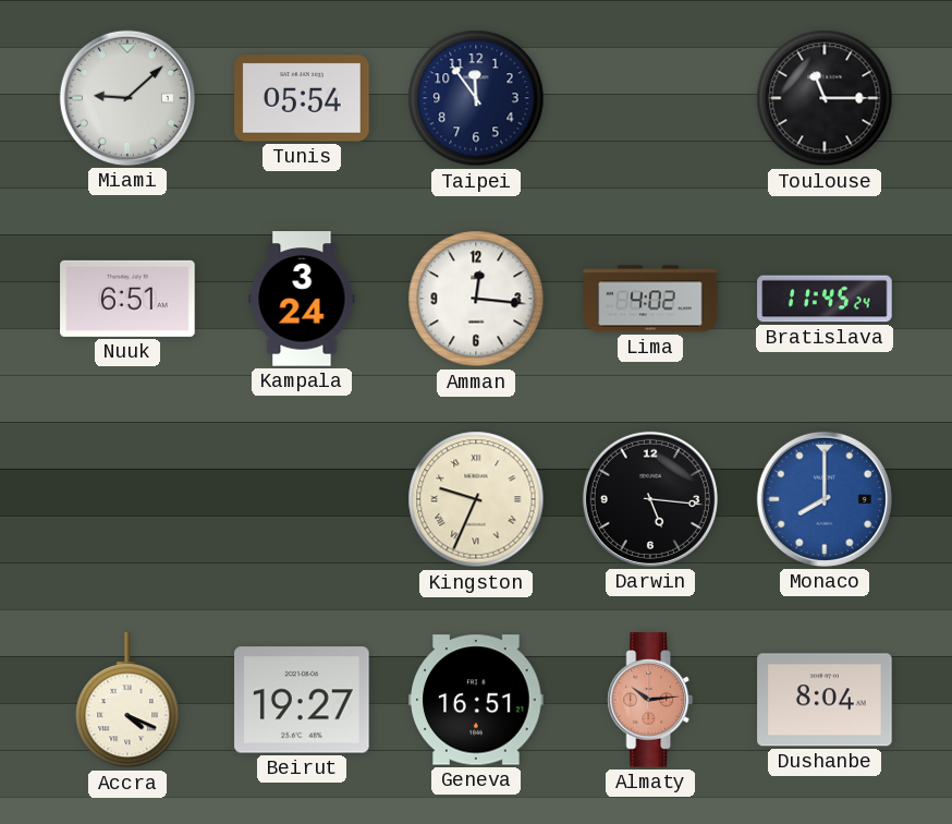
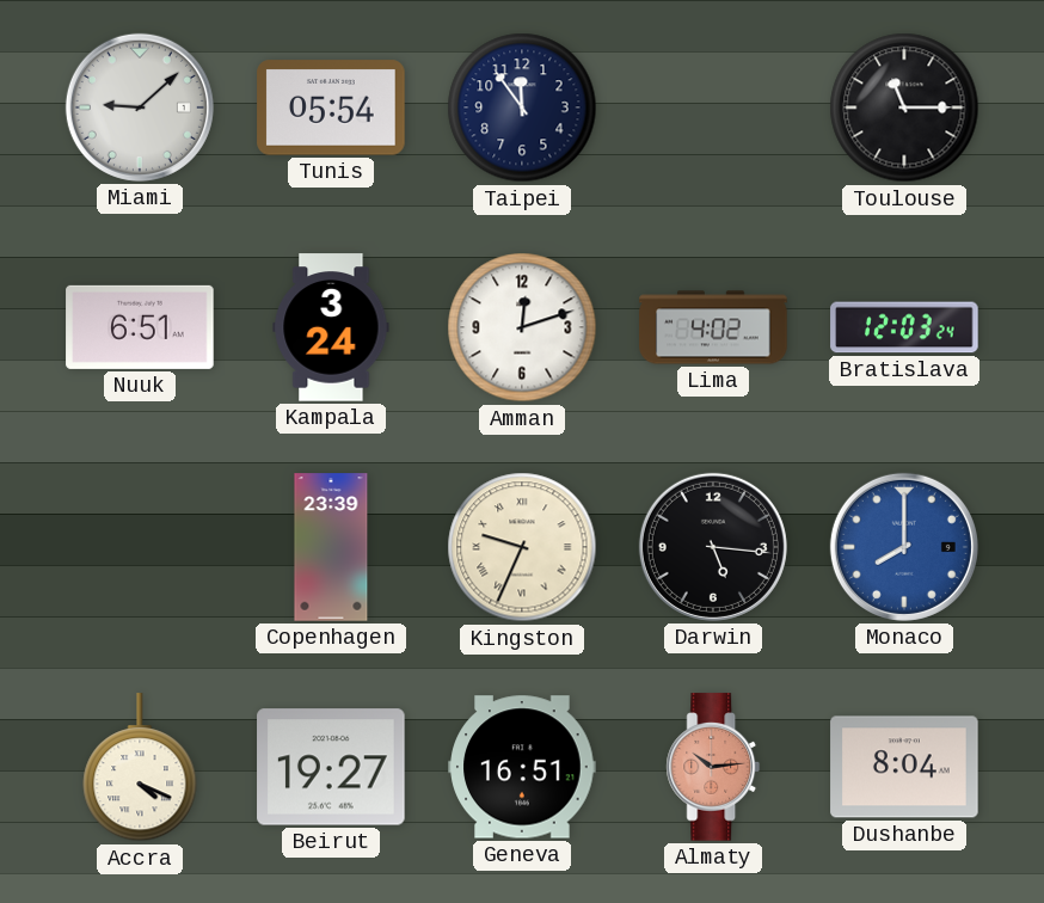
Amman: 12:16 -> 12:12
Bratislava: 11:45 -> 12:03
Copenhagen: none -> 23:39
